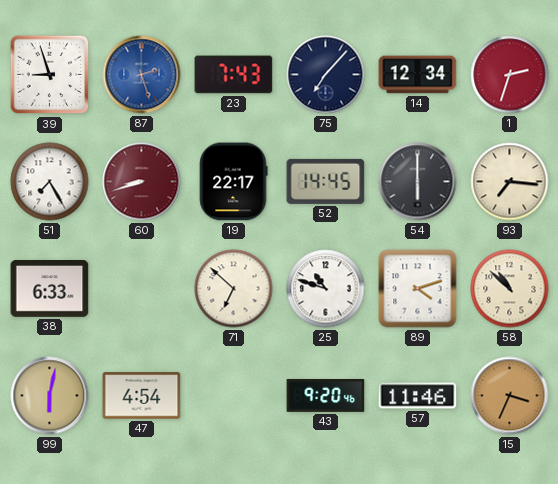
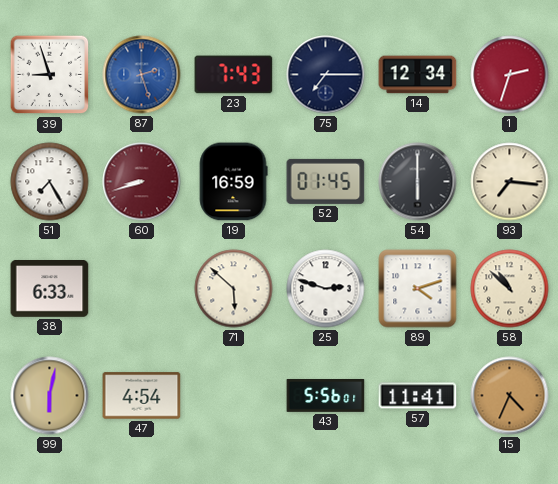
75: 7:07 -> 7:15
19: 22:17 -> 16:59
52: 14:45 -> 01:45
71: 6:52 -> 5:52
25: 10:48 -> 2:48
43: 9:20 -> 5:56
57: 11:46 -> 11:41
15: 3:34 -> 4:34
